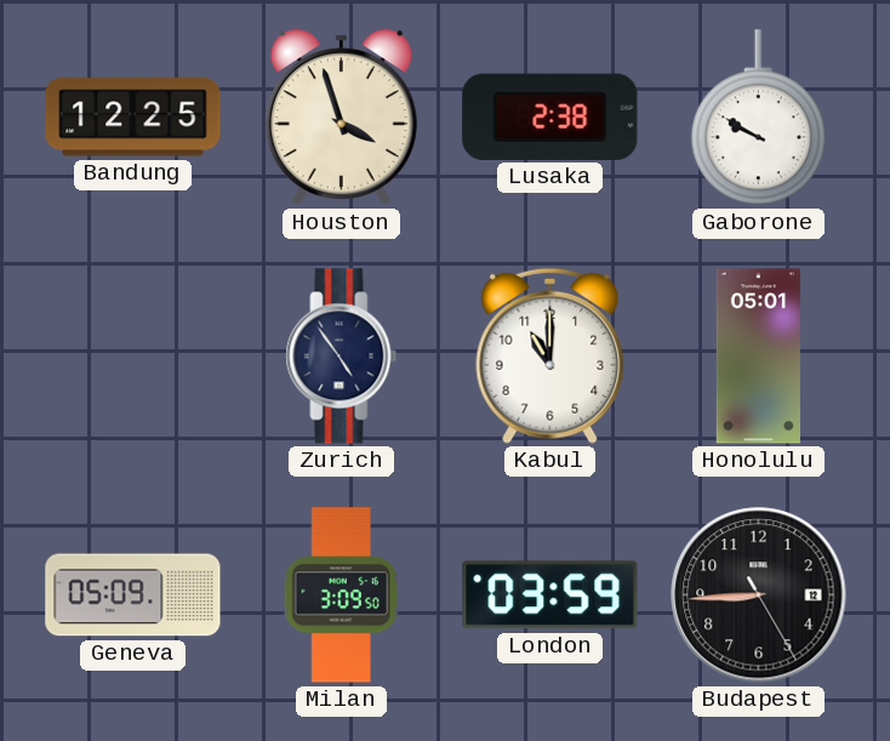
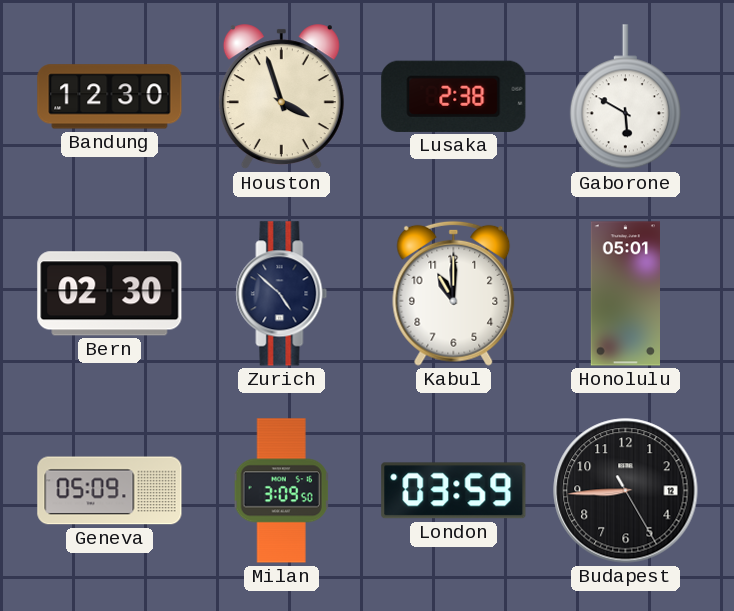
Bandung: 12:25 -> 12:30
Gaborone: 9:50 -> 5:50
Bern: none -> 02:30
Zurich: 4:54 -> 4:52
